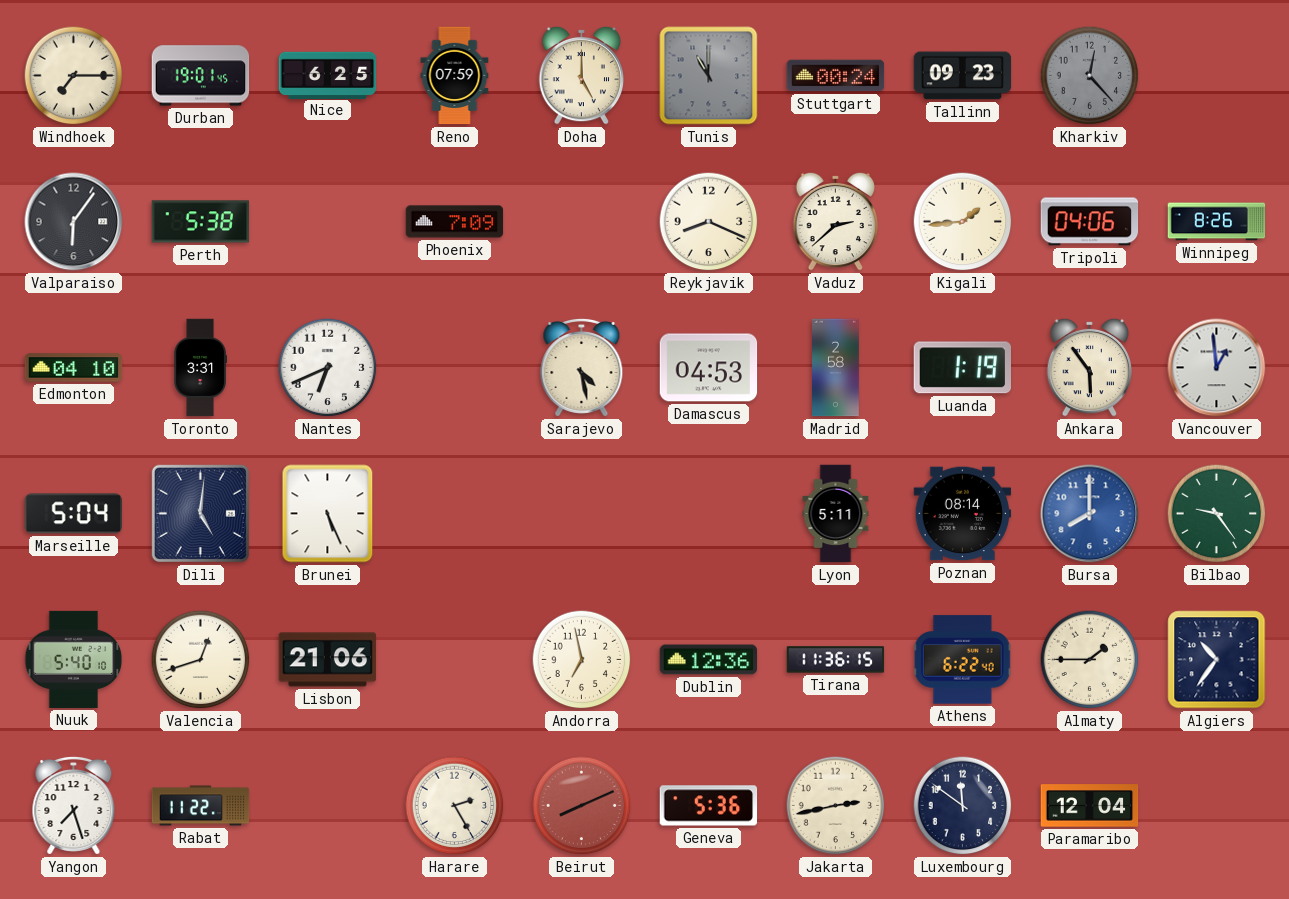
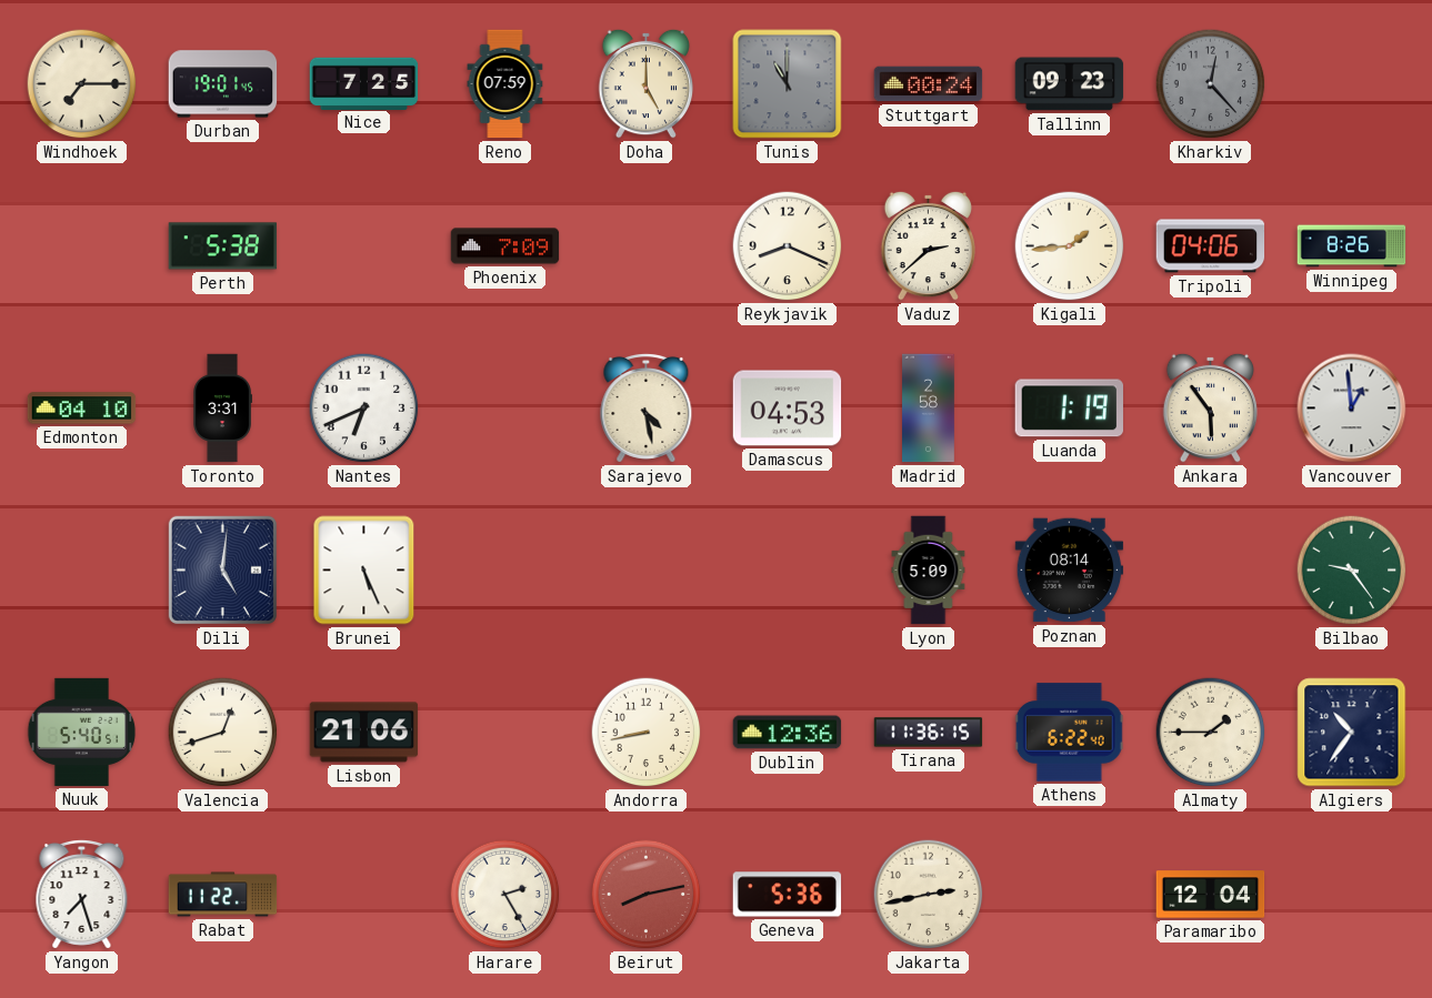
Nice: 6:25 -> 7:25
Valparaiso: 6:06 -> none
Marseille: 5:04 -> none
Lyon: 5:11 -> 5:09
Bursa: 8:00 -> none
Nuuk: 5:40:10 -> 5:40:51
Andorra: 6:58 -> 8:43
Beirut: 8:11 -> 8:13
Luxembourg: 11:51 -> none
